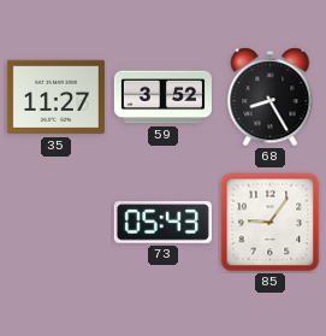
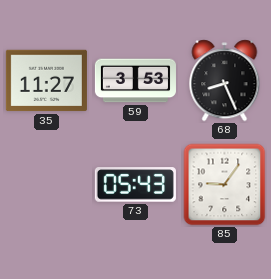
59: 3:52 -> 3:53
68: 8:25 -> 8:26
